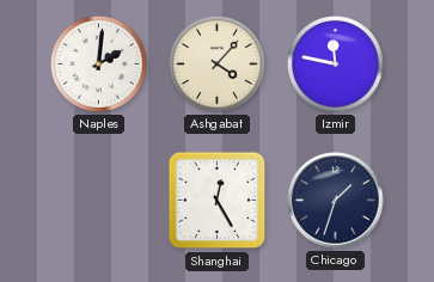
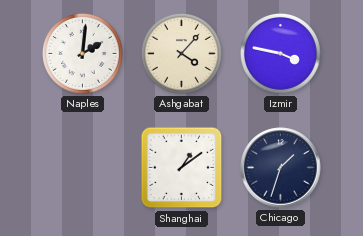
Izmir: 11:47 -> 3:47
Shanghai: 12:25 -> 1:09
